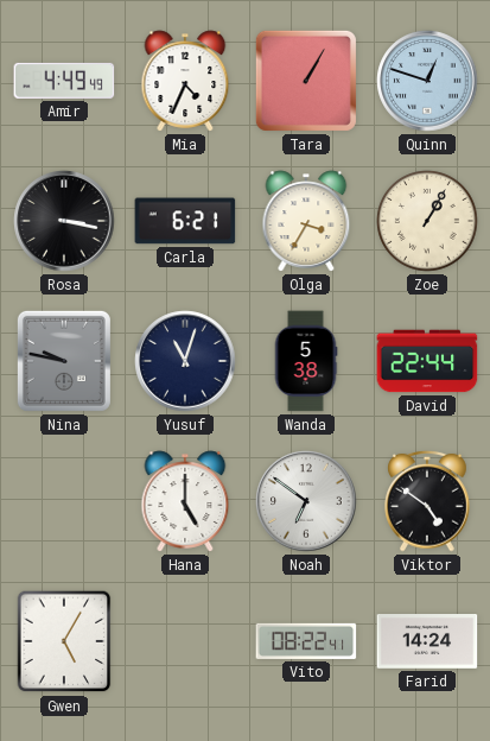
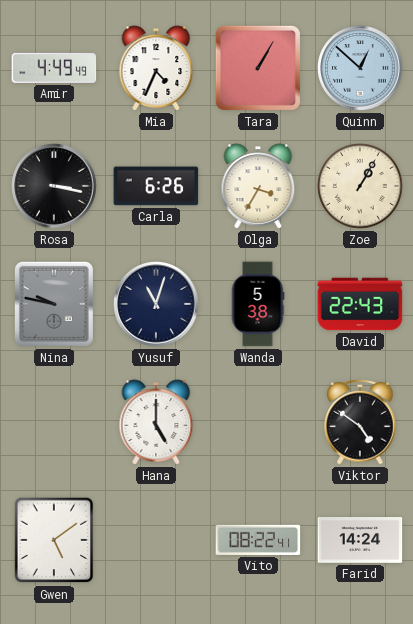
Quinn: 12:48 -> 12:52
Carla: 6:21 -> 6:26
David: 22:44 -> 22:43
Noah: 6:51 -> none
Gwen: 5:05 -> 5:09
